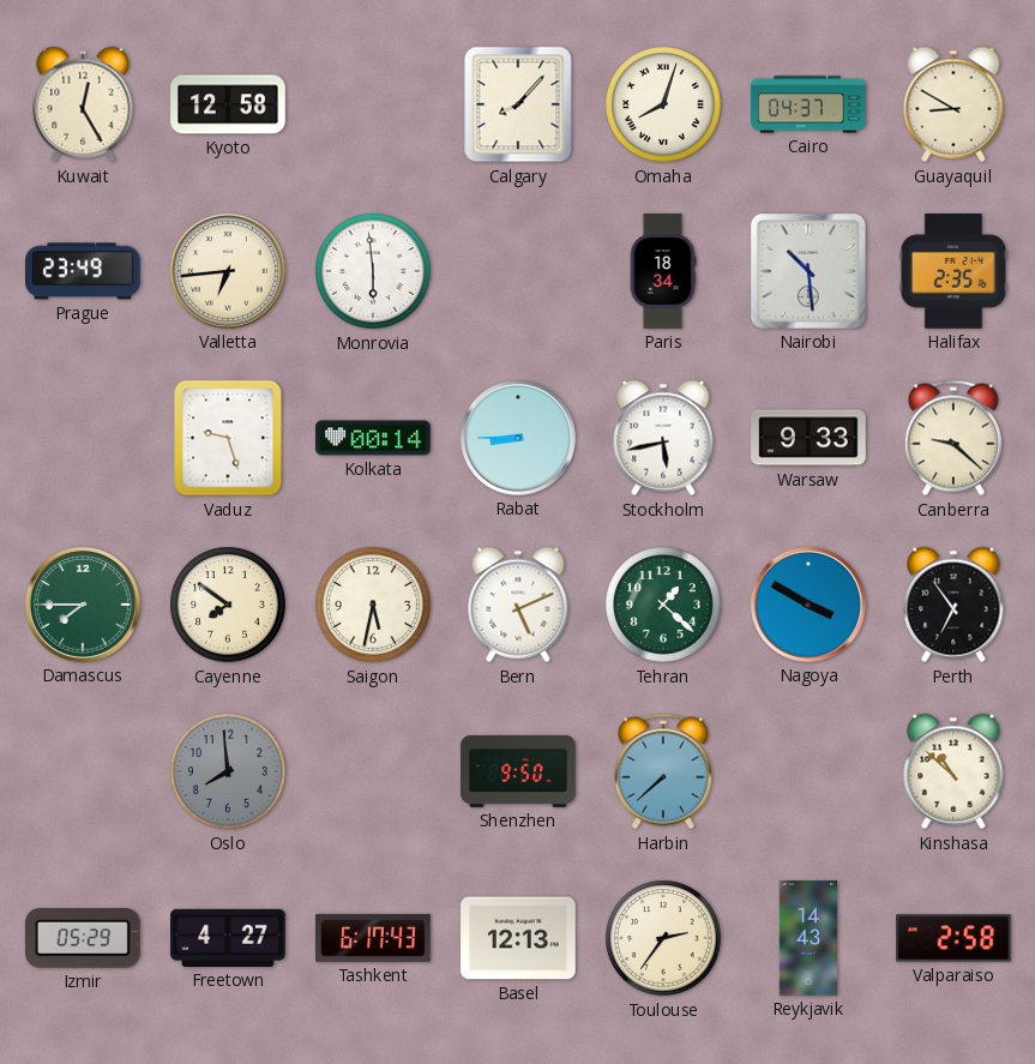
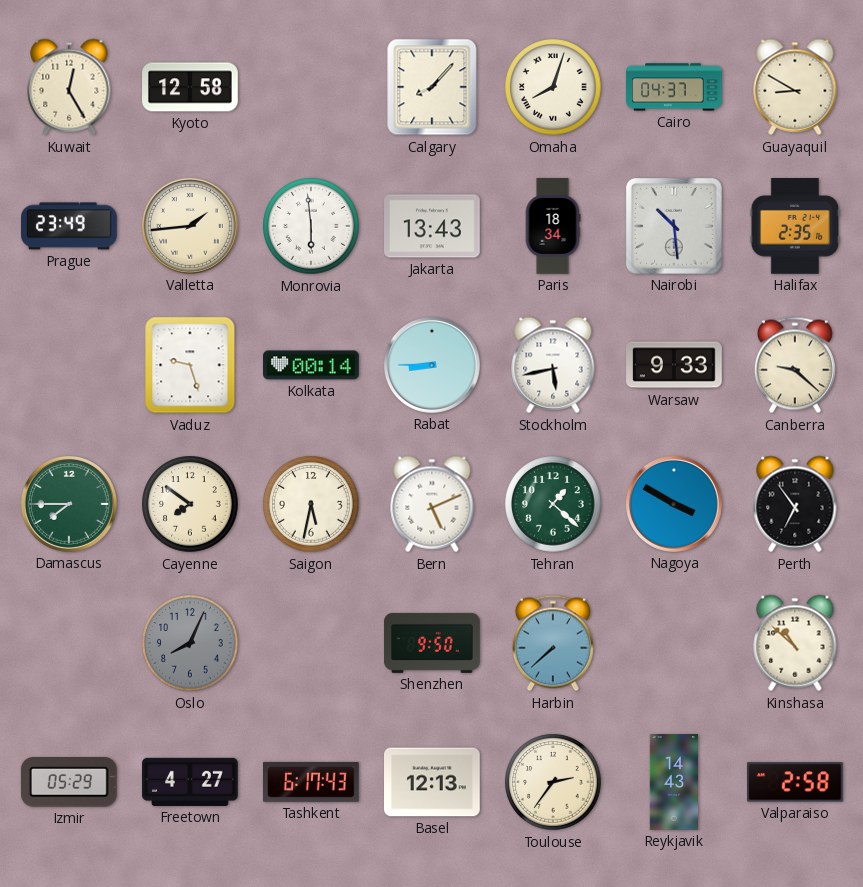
Valletta: 6:44 -> 1:44
Jakarta: none -> 13:43
Oslo: 7:59 -> 8:04
